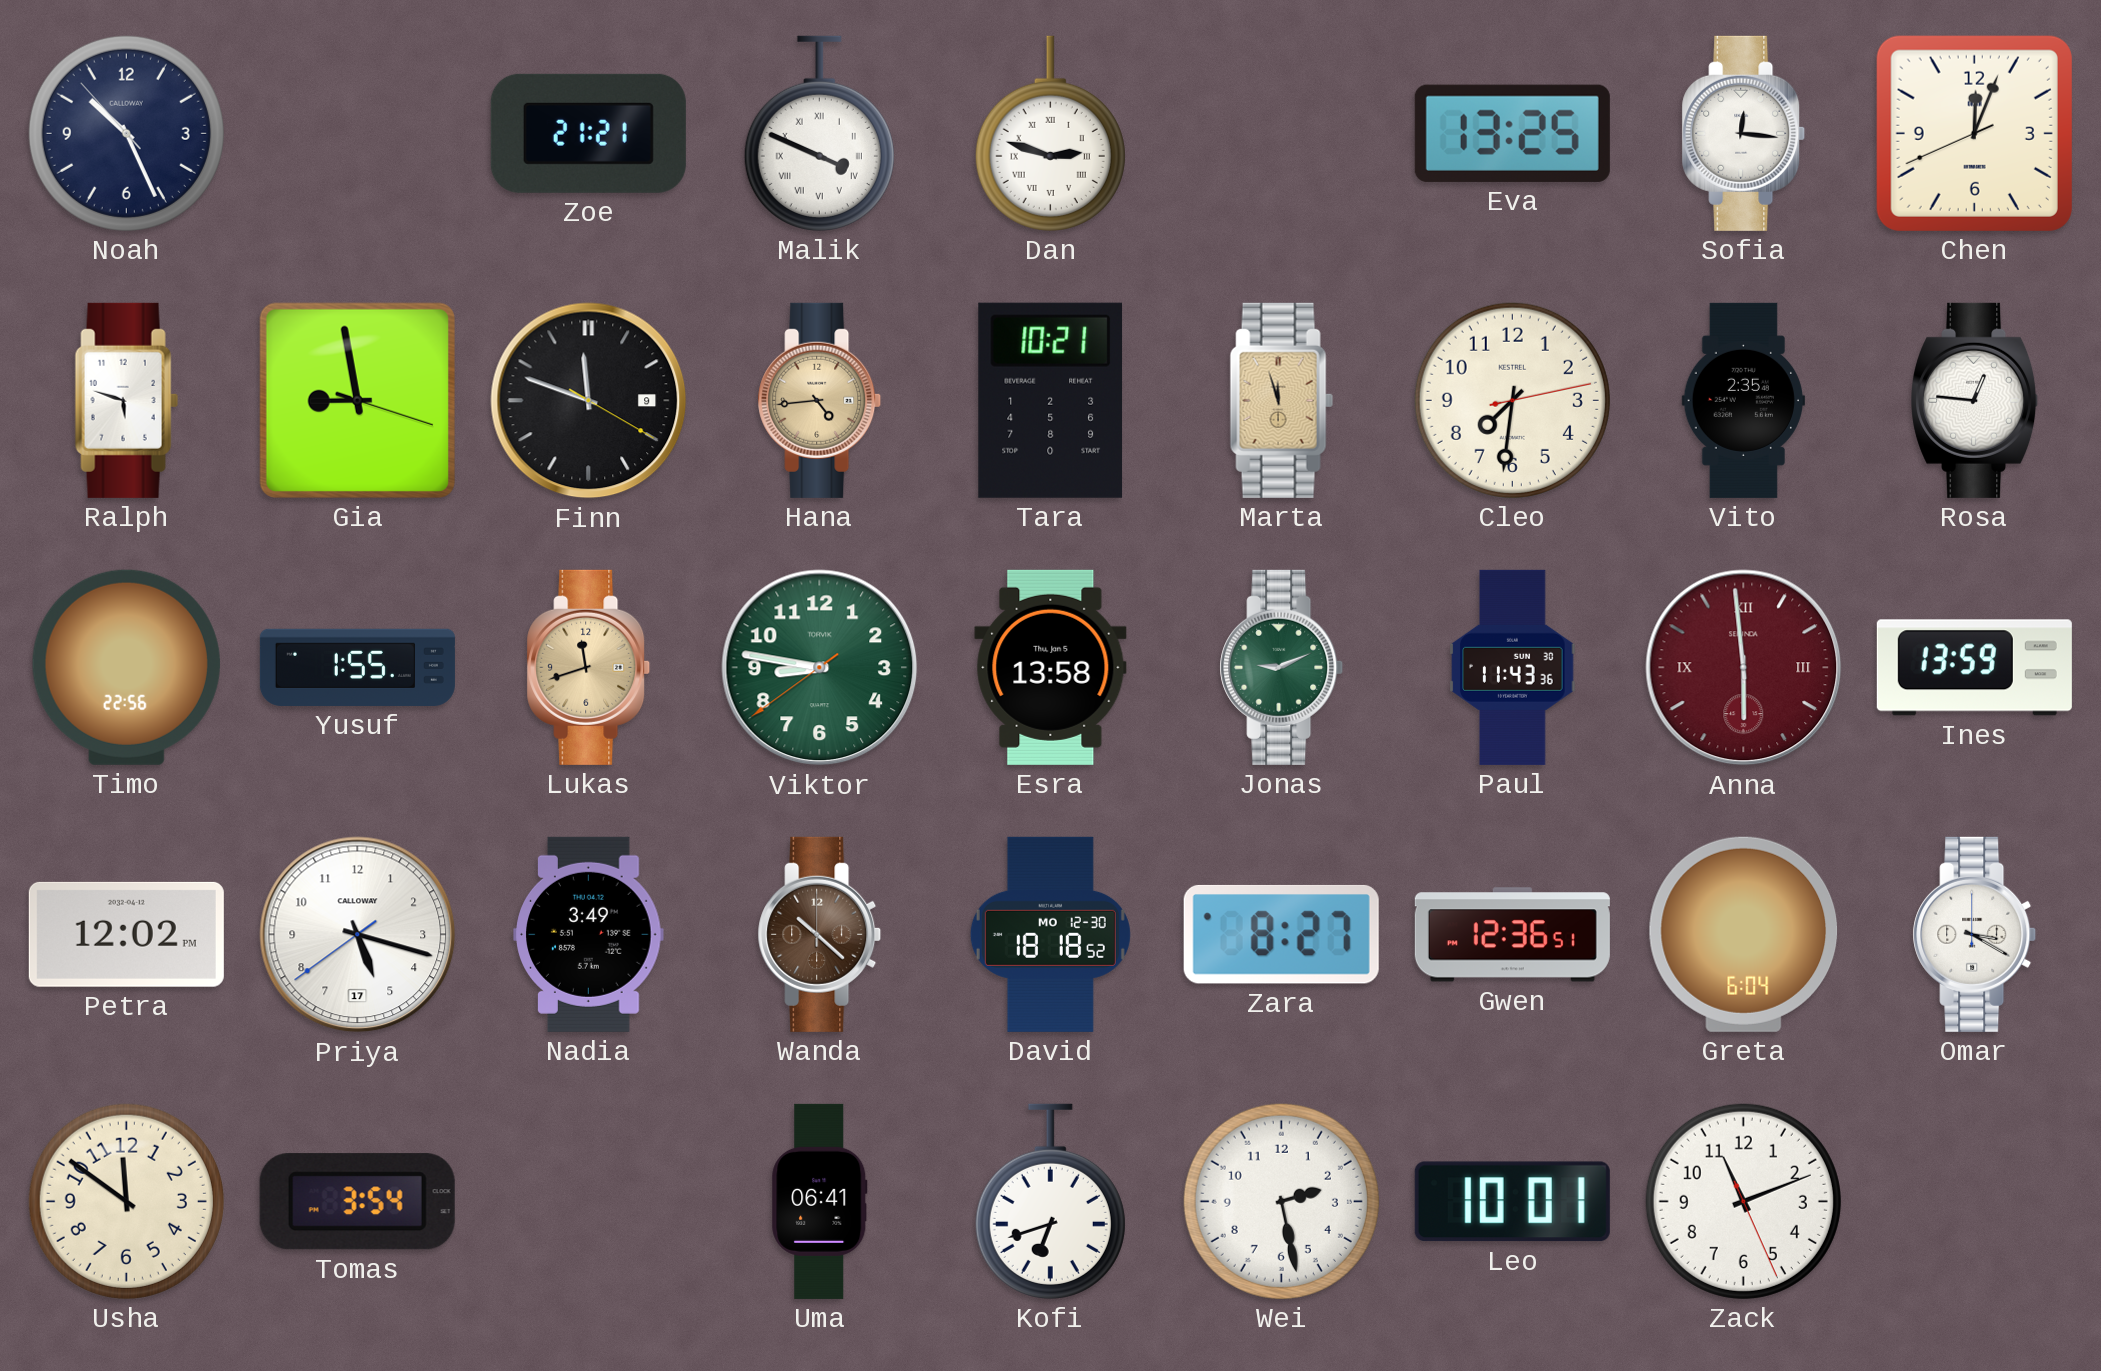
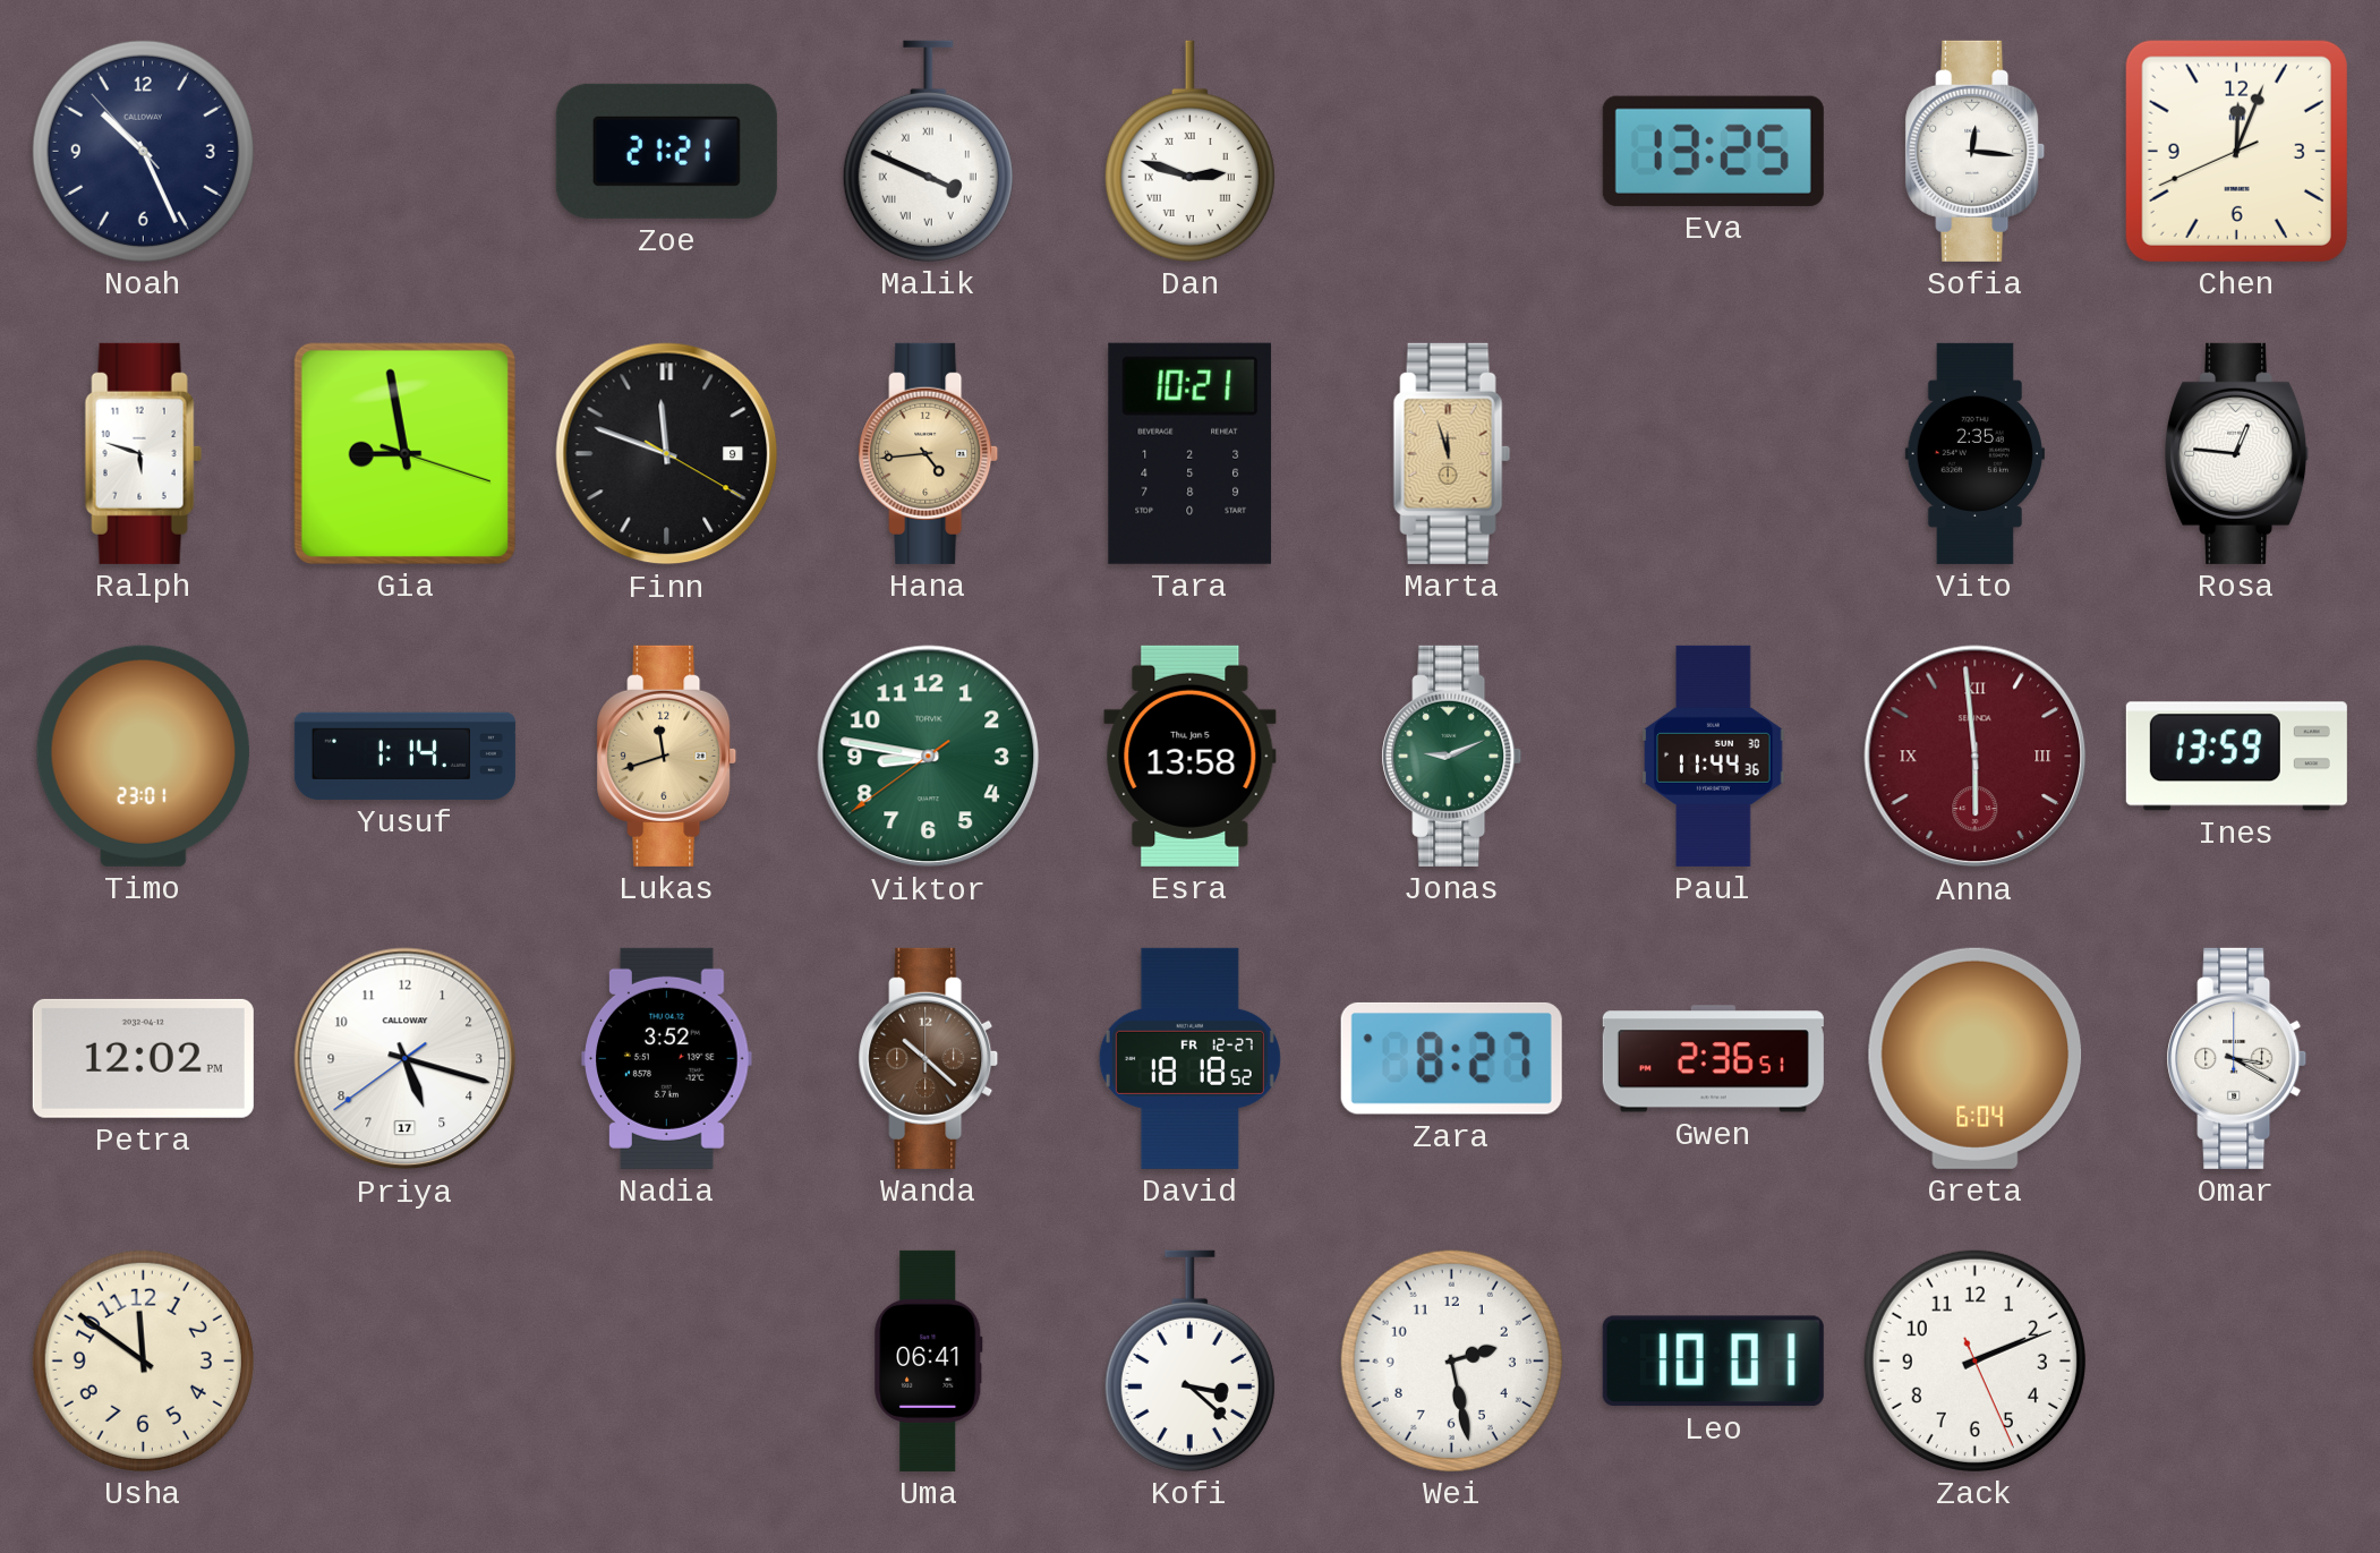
Cleo: 7:31 -> none
Timo: 22:56 -> 23:01
Yusuf: 1:55 -> 1:14
Paul: 11:43 -> 11:44
Nadia: 3:49 -> 3:52
David date: MO 12-30 -> FR 12-27
Gwen: 12:36 -> 2:36
Tomas: 3:54 -> none
Kofi: 6:42 -> 3:22
Zack: 11:11 -> 2:11
